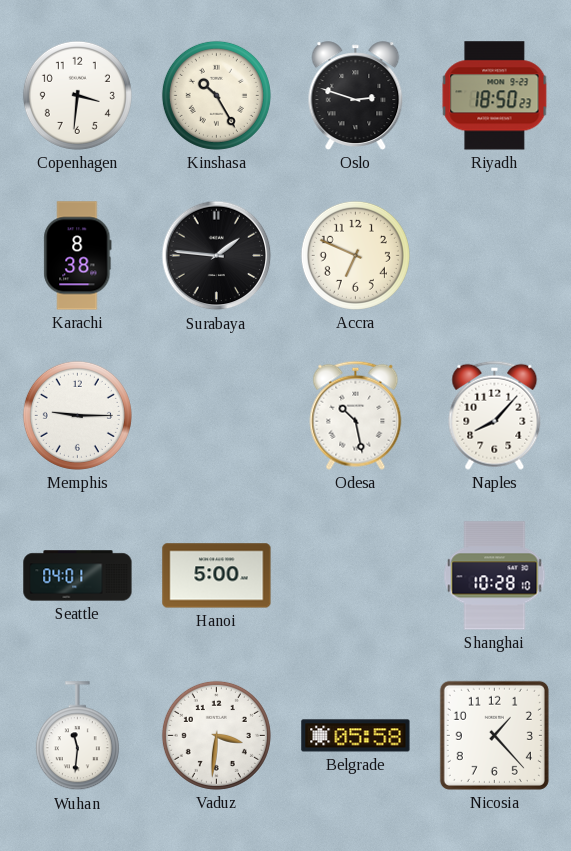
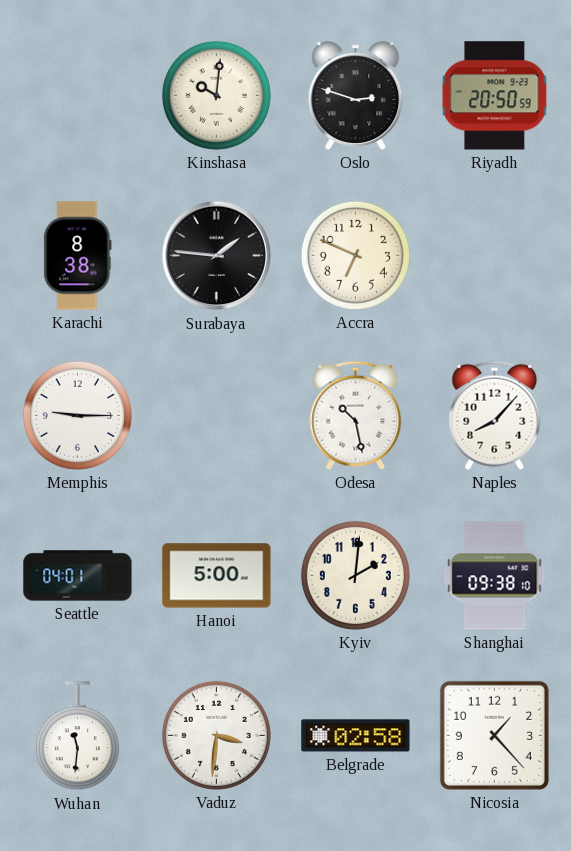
Copenhagen: 3:31 -> none
Kinshasa: 10:25 -> 10:01
Riyadh: 18:50 -> 20:50
Kyiv: none -> 2:01
Shanghai: 10:28 -> 09:38
Belgrade: 05:58 -> 02:58
